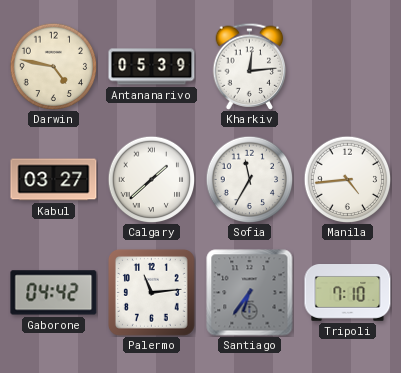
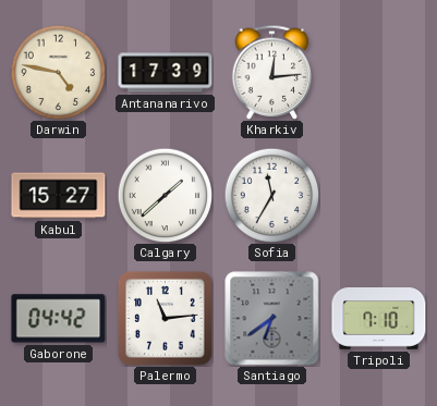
Antananarivo: 05:39 -> 17:39
Kabul: 03:27 -> 15:27
Manila: 4:44 -> none
Santiago: 6:36 -> 6:39
